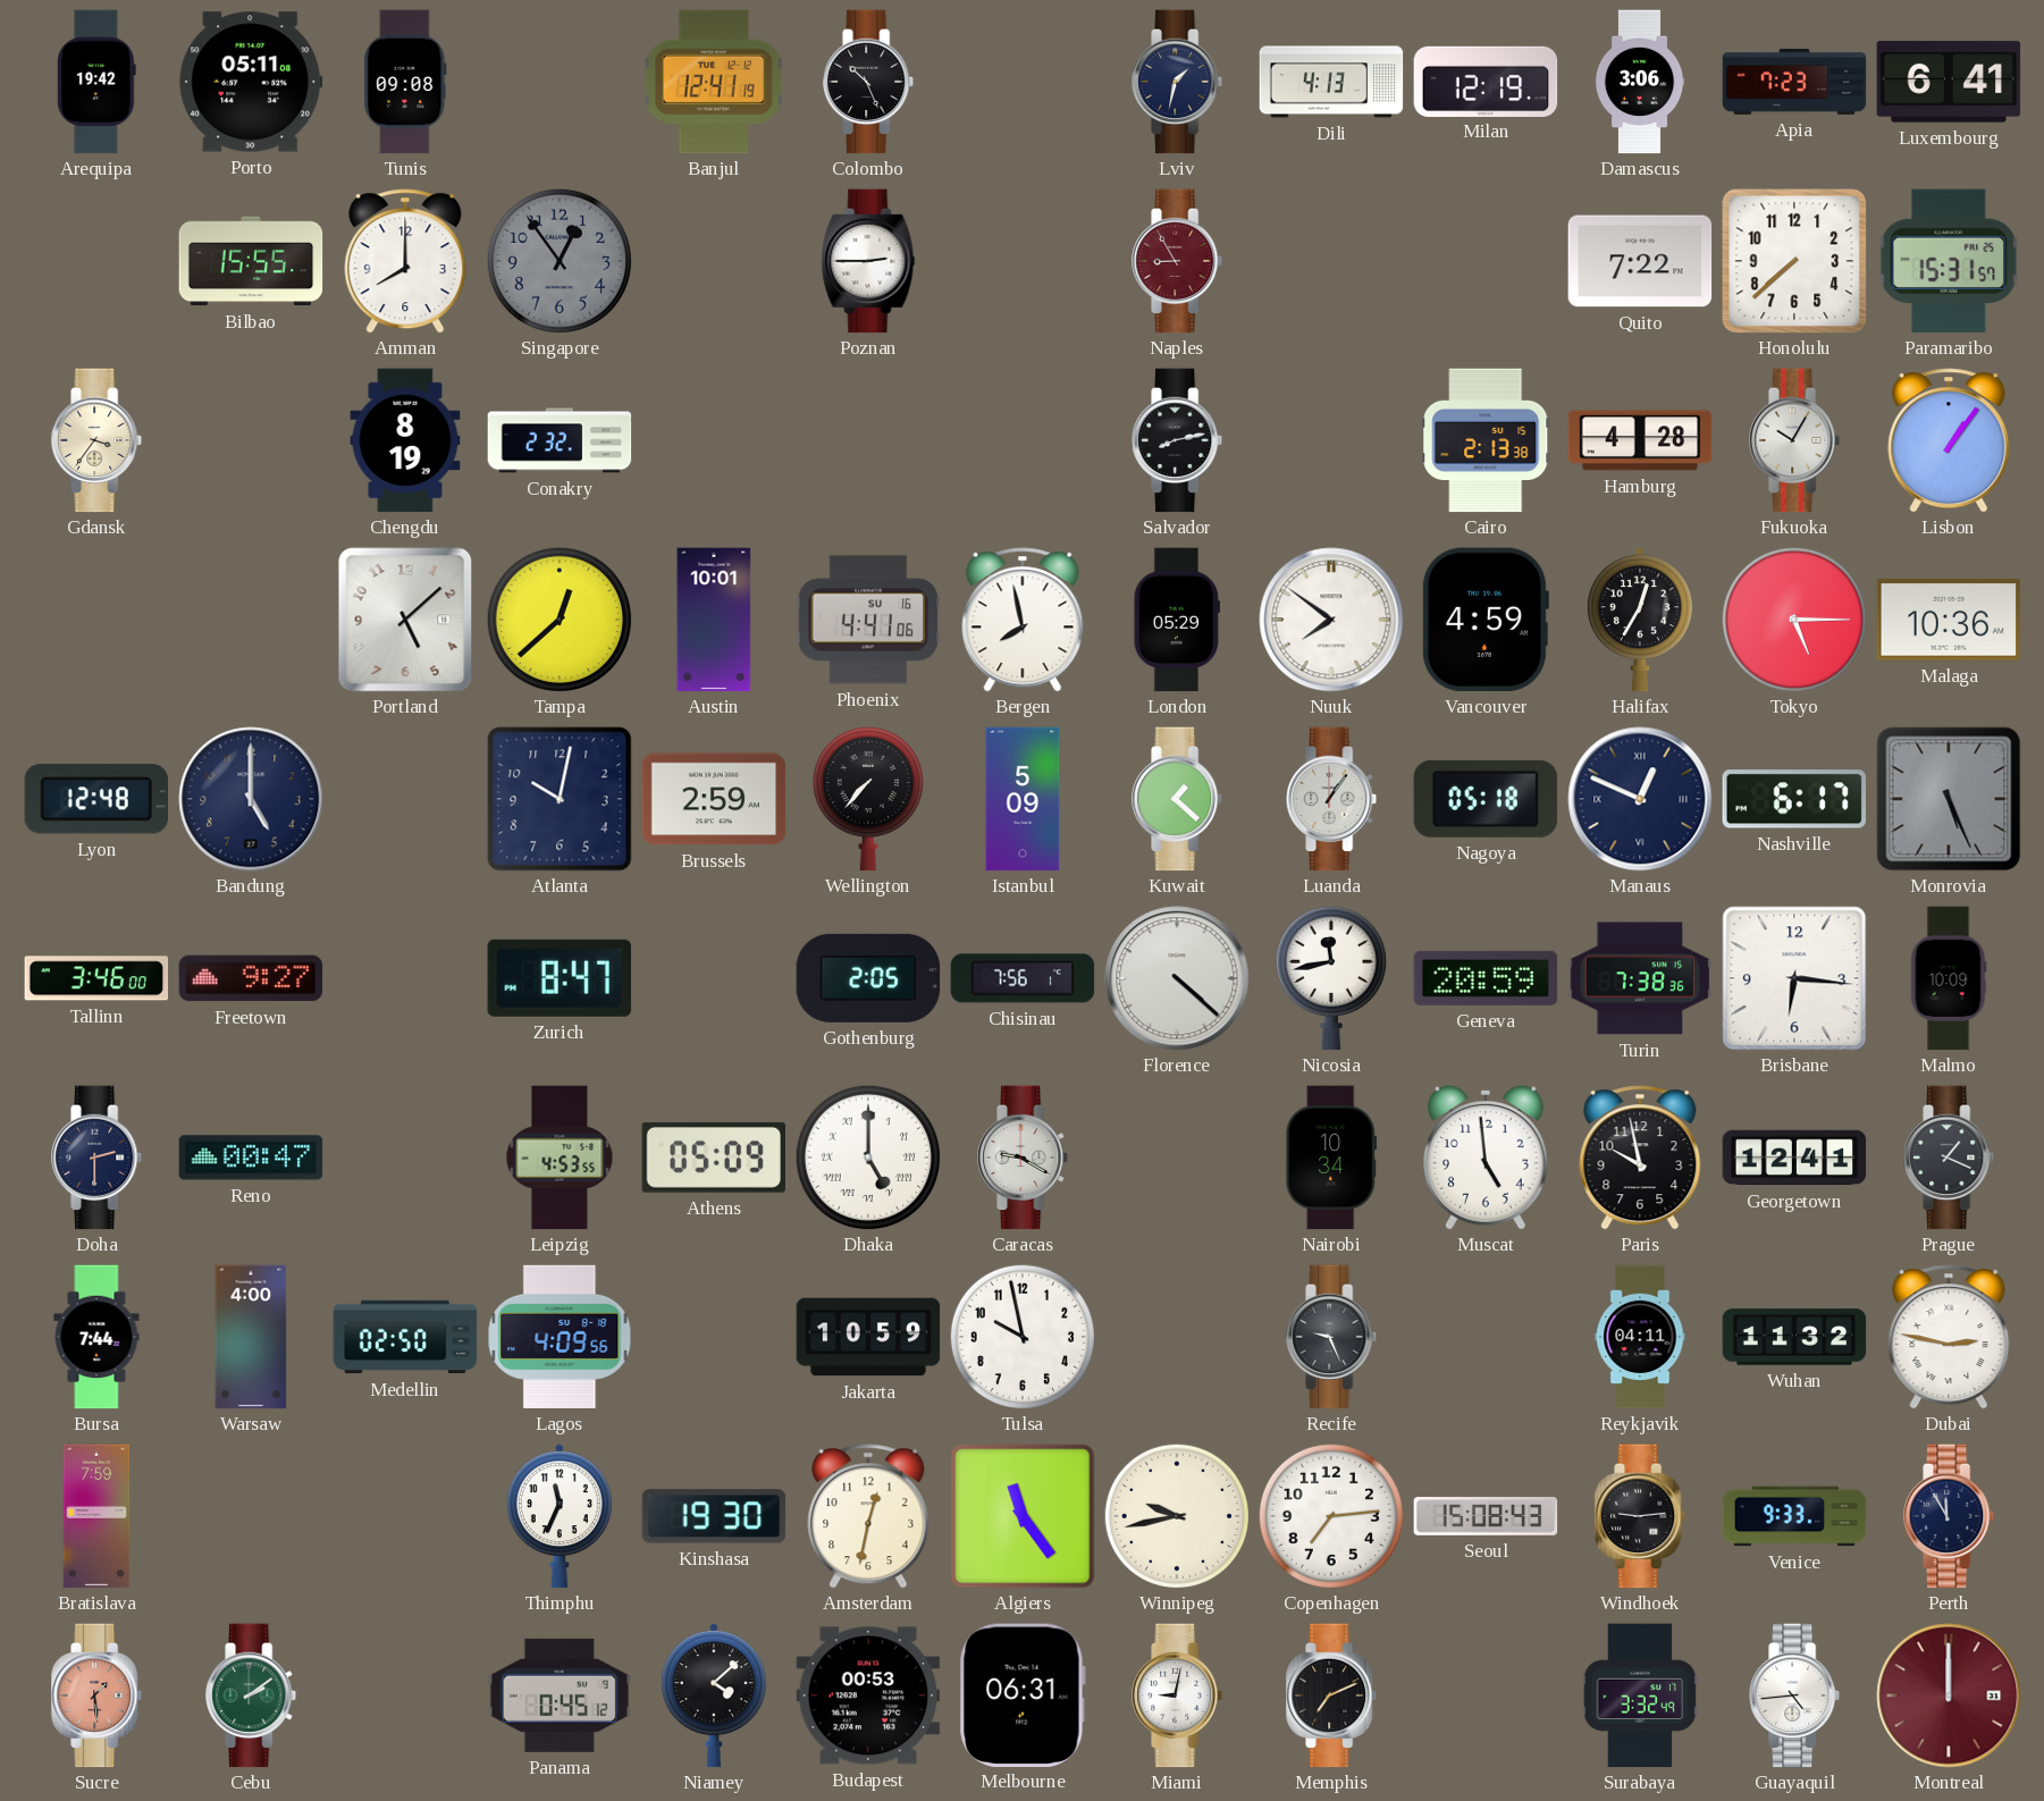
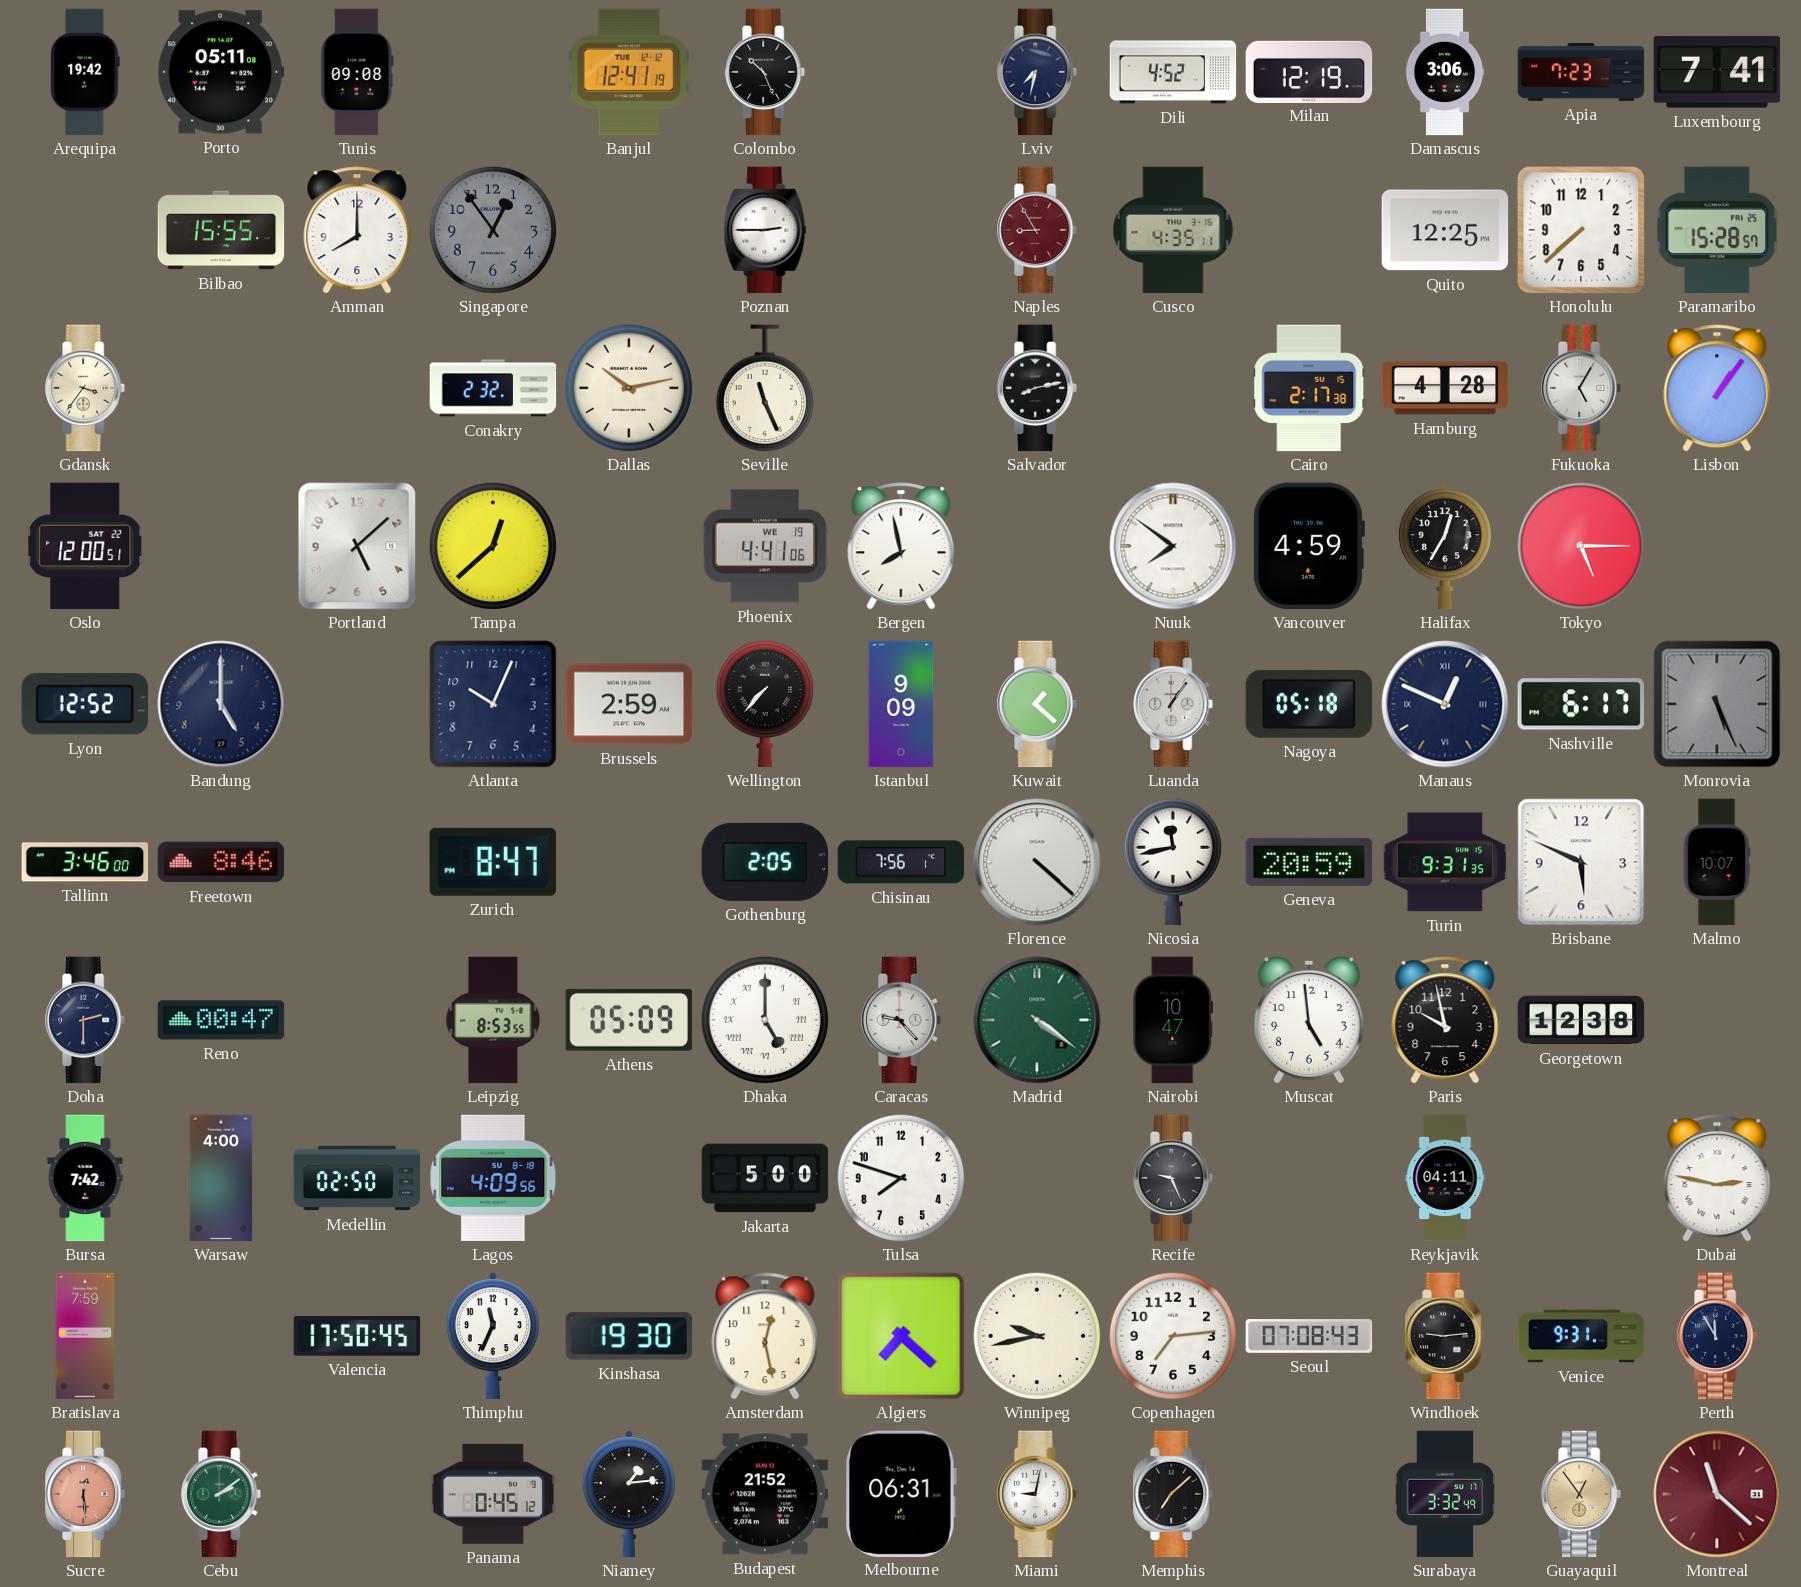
Lviv: 1:32 -> 7:32
Dili: 4:13 -> 4:52
Luxembourg: 6:41 -> 7:41
Cusco: none -> 4:35
Quito: 7:22 -> 12:25
Paramaribo: 15:31 -> 15:28
Chengdu: 8:19 -> none
Dallas: none -> 10:13
Seville: none -> 11:26
Cairo: 2:13 -> 2:17
Fukuoka: 10:05 -> 5:05
Oslo: none -> 12:00
Austin: 10:01 -> none
Phoenix date: SU 16 -> WE 19
London: 05:29 -> none
Malaga: 10:36 -> none
Lyon: 12:48 -> 12:52
Atlanta: 10:02 -> 10:04
Istanbul: 5:09 -> 9:09
Freetown: 9:27 -> 8:46
Turin: 7:38 -> 9:31
Brisbane: 6:16 -> 5:49
Malmo: 10:09 -> 10:07
Leipzig: 4:53 -> 8:53
Caracas: 9:20 -> 9:23
Madrid: none -> 4:21
Nairobi: 10:34 -> 10:47
Georgetown: 12:41 -> 12:38
Prague: 1:19 -> none
Bursa: 7:44 -> 7:42
Jakarta: 10:59 -> 5:00
Tulsa: 9:58 -> 7:48
Wuhan: 11:32 -> none
Valencia: none -> 17:50
Amsterdam: 12:32 -> 12:28
Algiers: 11:24 -> 7:22
Seoul: 15:08 -> 07:08
Venice: 9:33 -> 9:31
Sucre: 1:29 -> 12:29
Niamey: 4:08 -> 1:14
Budapest: 00:53 -> 21:52
Memphis: 7:11 -> 7:08
Guayaquil: 4:44 -> 12:54
Guayaquil dial: white -> champagne
Montreal: 12:00 -> 11:22
